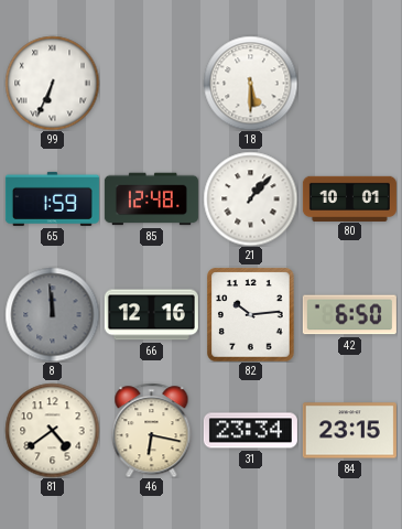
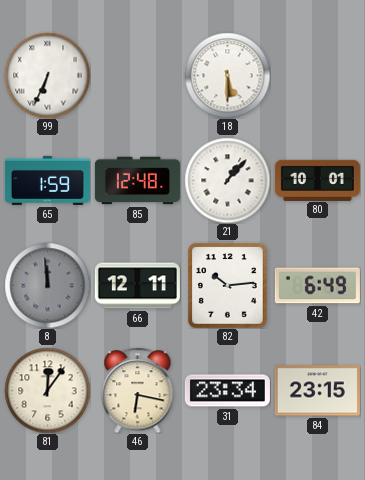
66: 12:16 -> 12:11
42: 6:50 -> 6:49
81: 4:39 -> 12:06
